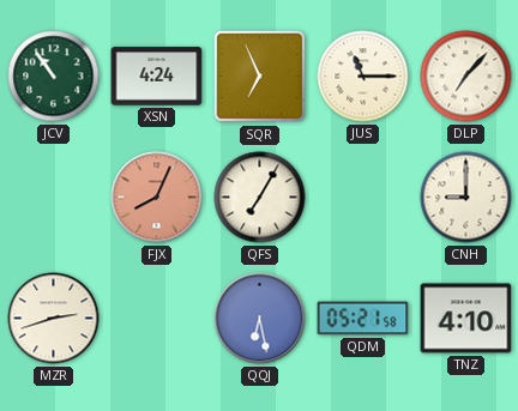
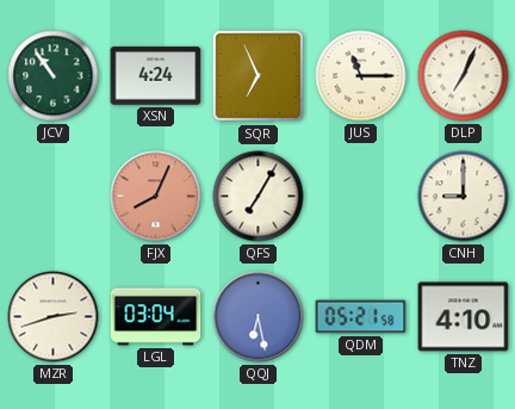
DLP: 7:07 -> 7:04
LGL: none -> 03:04
